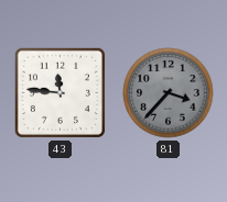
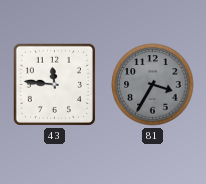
81: 3:37 -> 3:35
